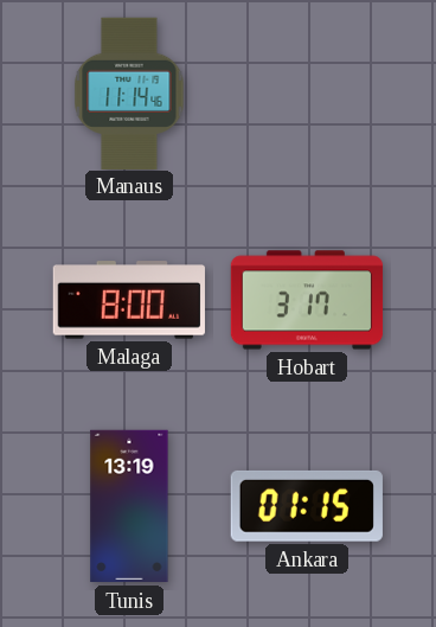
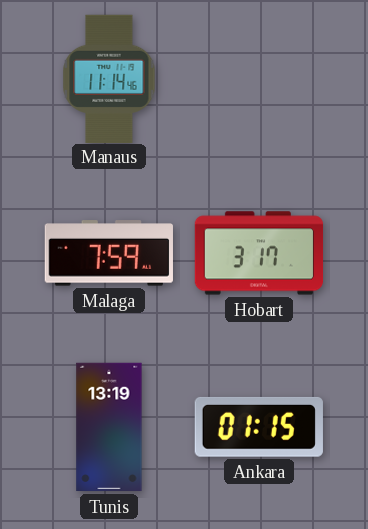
Malaga: 8:00 -> 7:59
